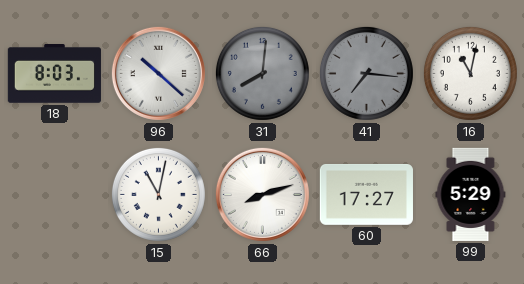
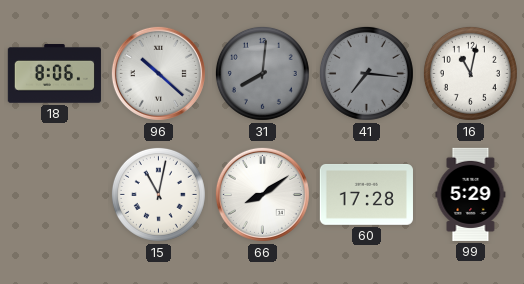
18: 8:03 -> 8:06
66: 8:12 -> 8:09
60: 17:27 -> 17:28
